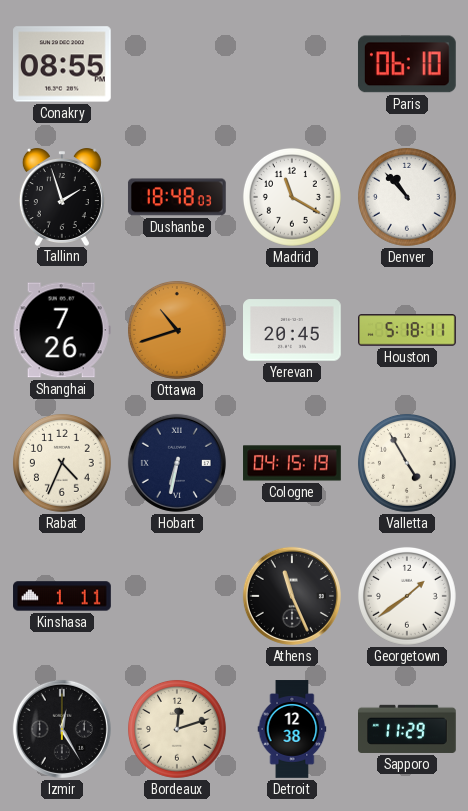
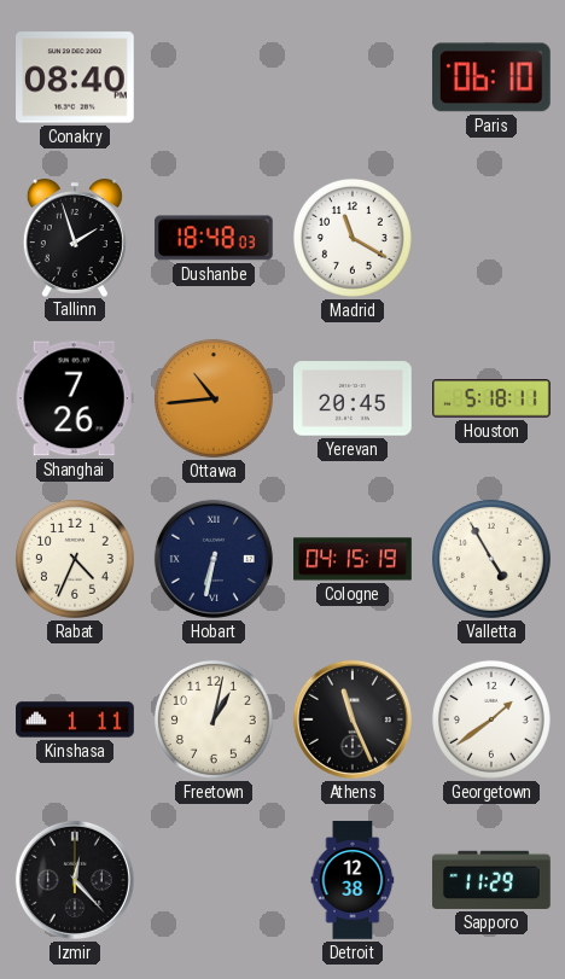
Conakry: 08:55 -> 08:40
Denver: 10:53 -> none
Ottawa: 10:42 -> 10:44
Freetown: none -> 1:02
Izmir: 12:25 -> 12:23
Bordeaux: 12:12 -> none
